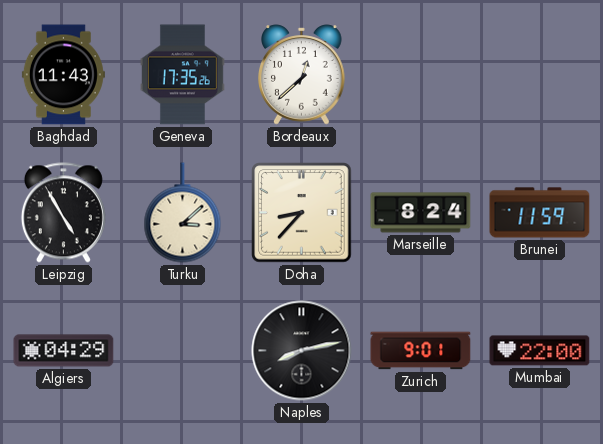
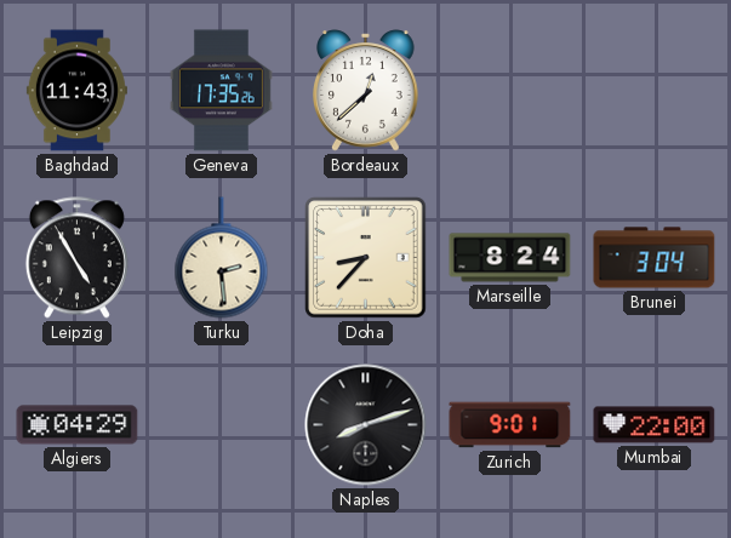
Turku: 3:08 -> 2:29
Brunei: 11:59 -> 3:04
Naples: 8:13 -> 8:12
